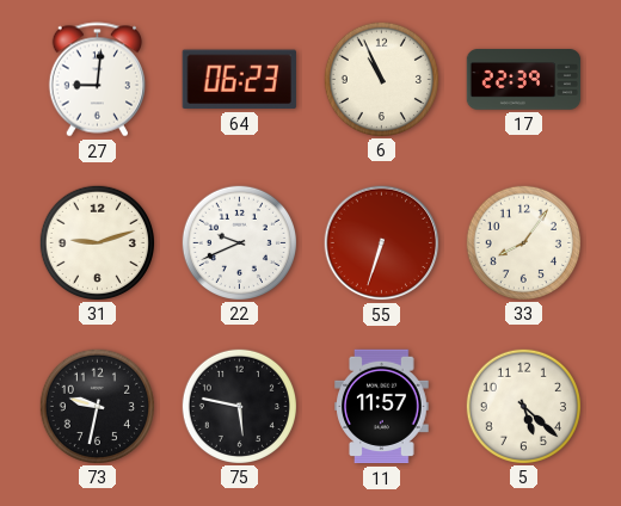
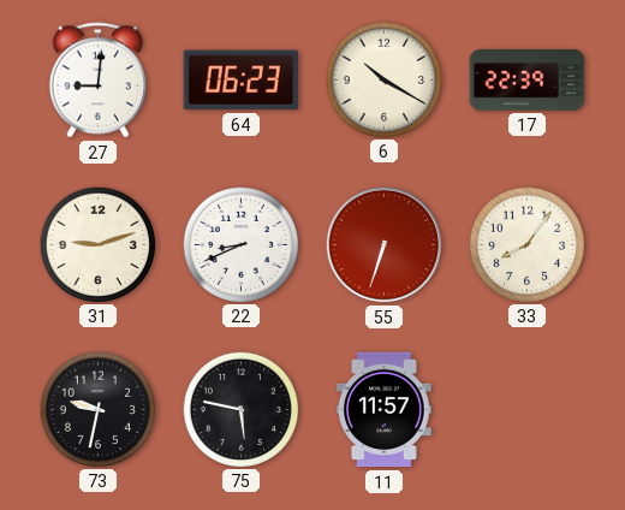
6: 10:56 -> 10:20
22: 9:41 -> 8:41
5: 5:22 -> none
